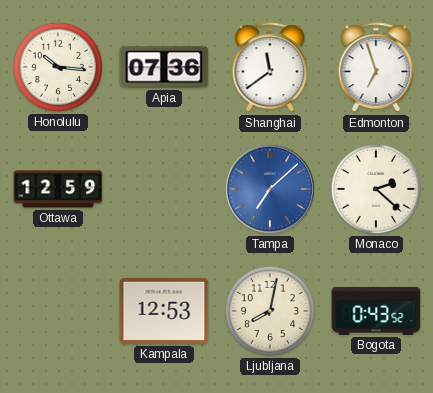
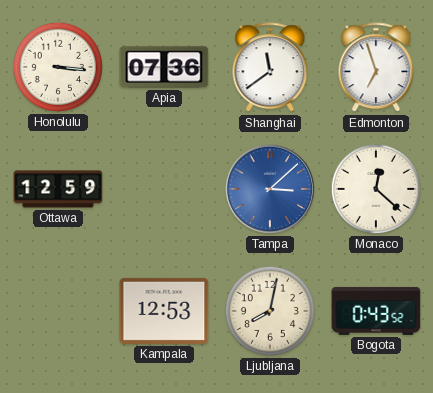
Honolulu: 10:16 -> 3:16
Tampa: 7:08 -> 3:08
Monaco: 2:22 -> 12:22
